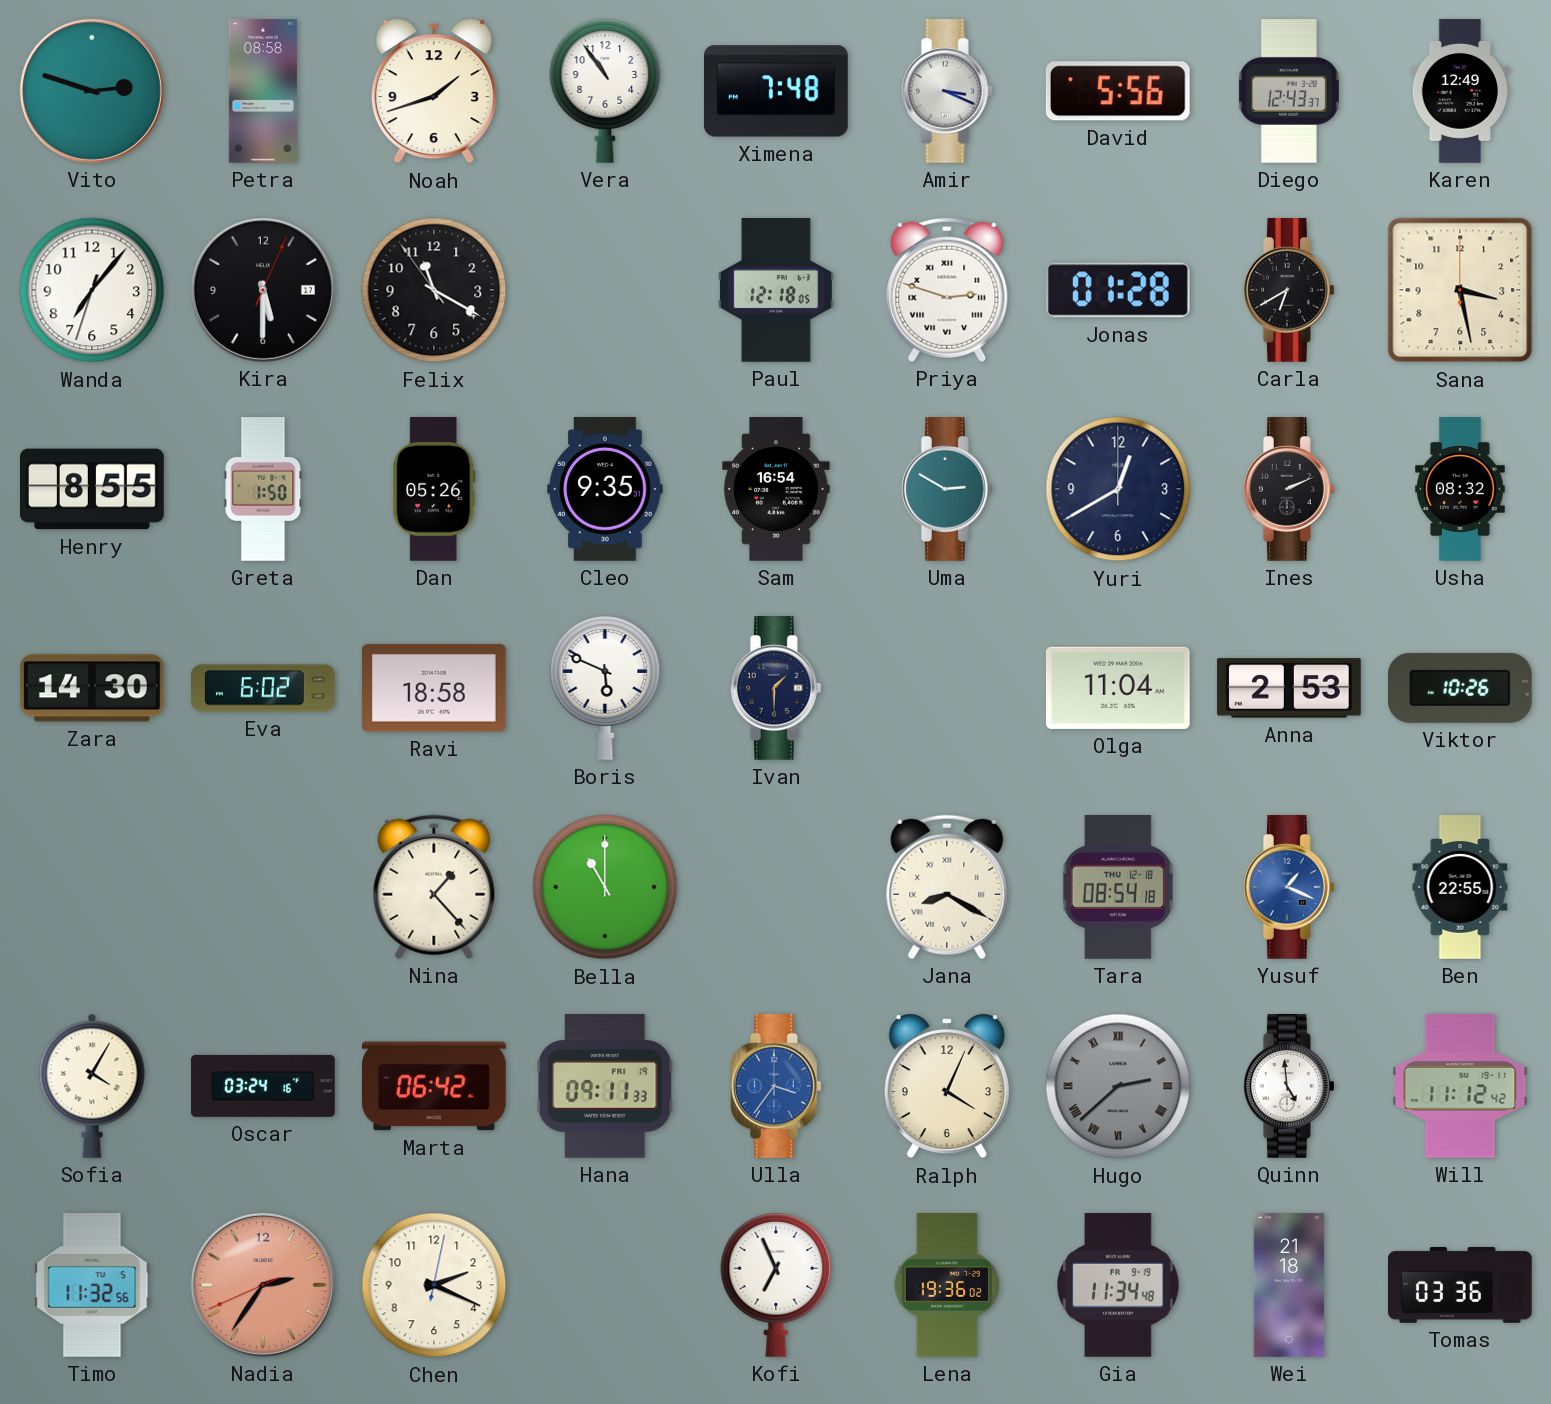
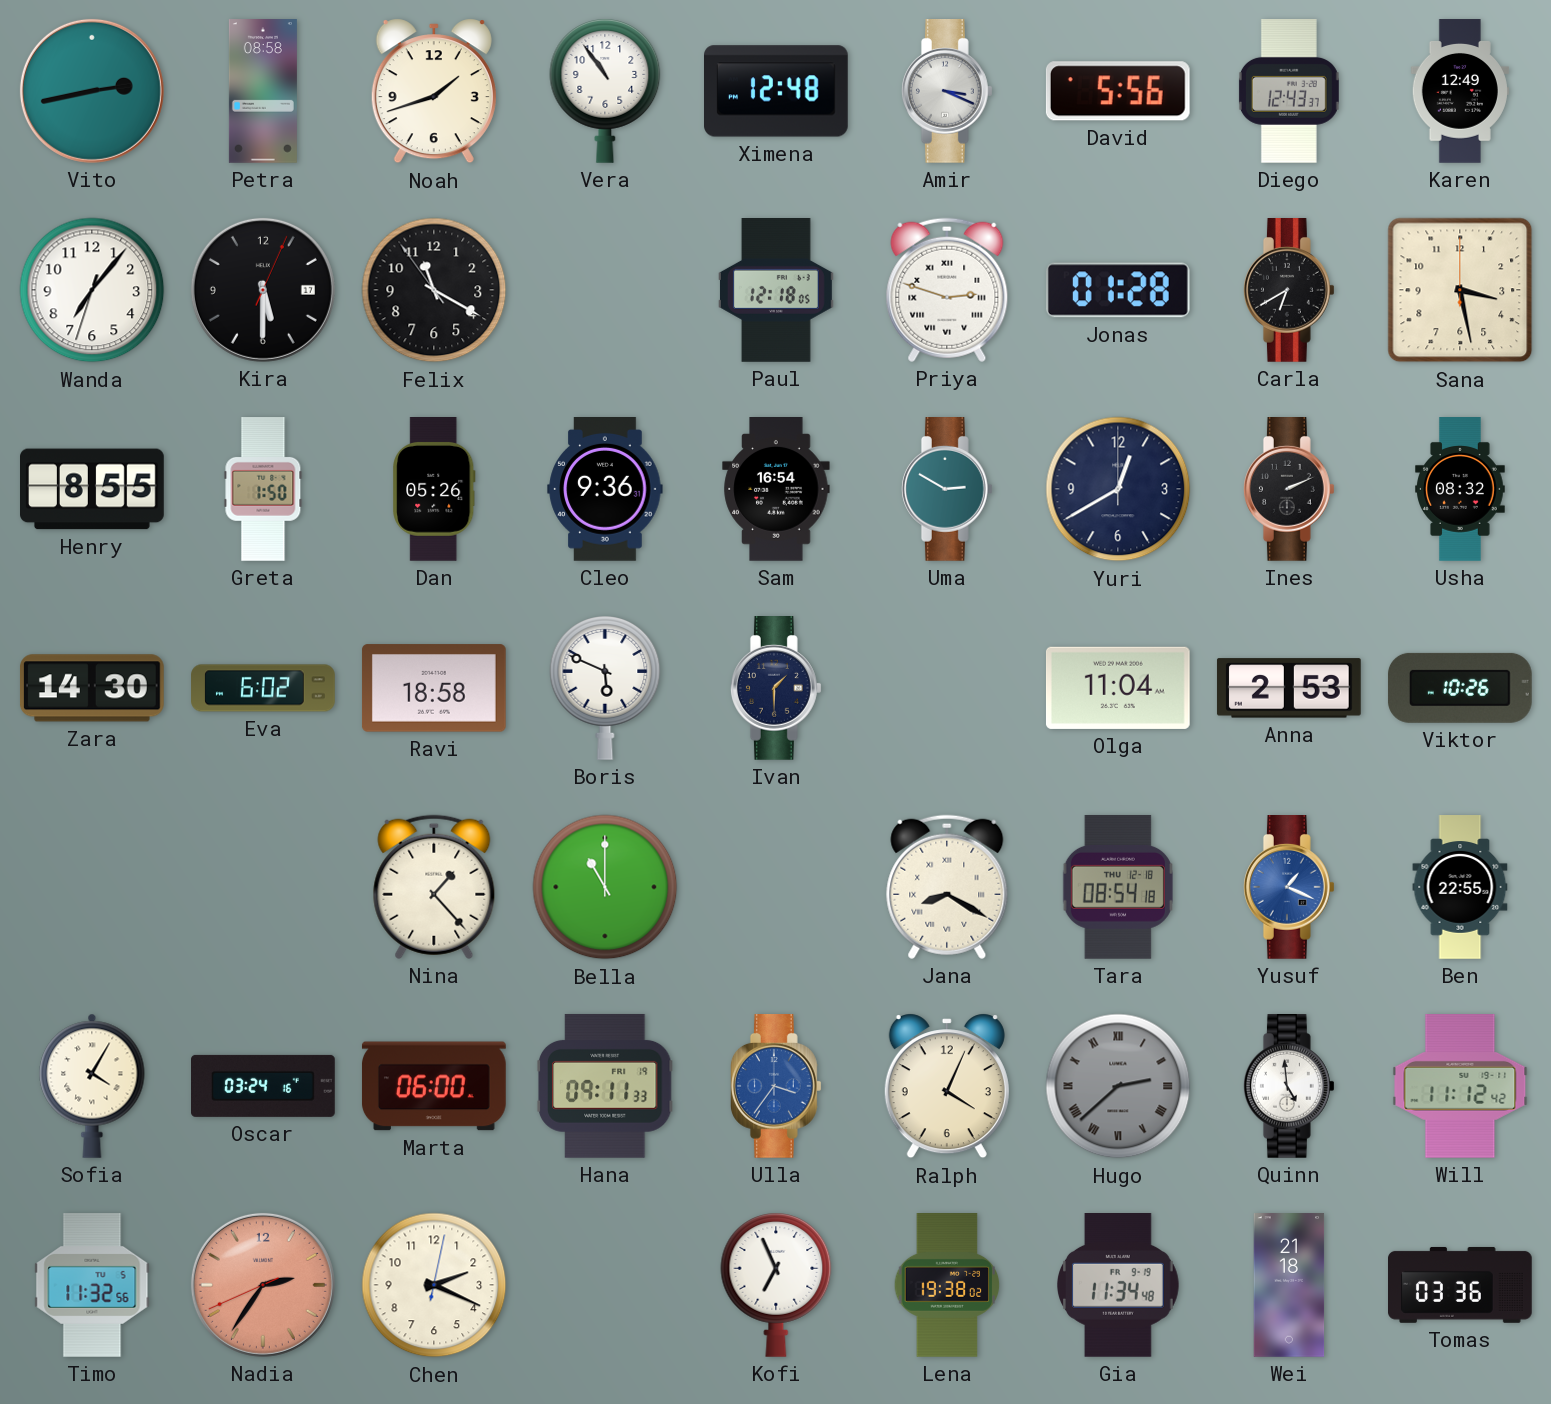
Vito: 2:48 -> 2:43
Ximena: 7:48 -> 12:48
Cleo: 9:35 -> 9:36
Marta: 06:42 -> 06:00
Lena: 19:36 -> 19:38
